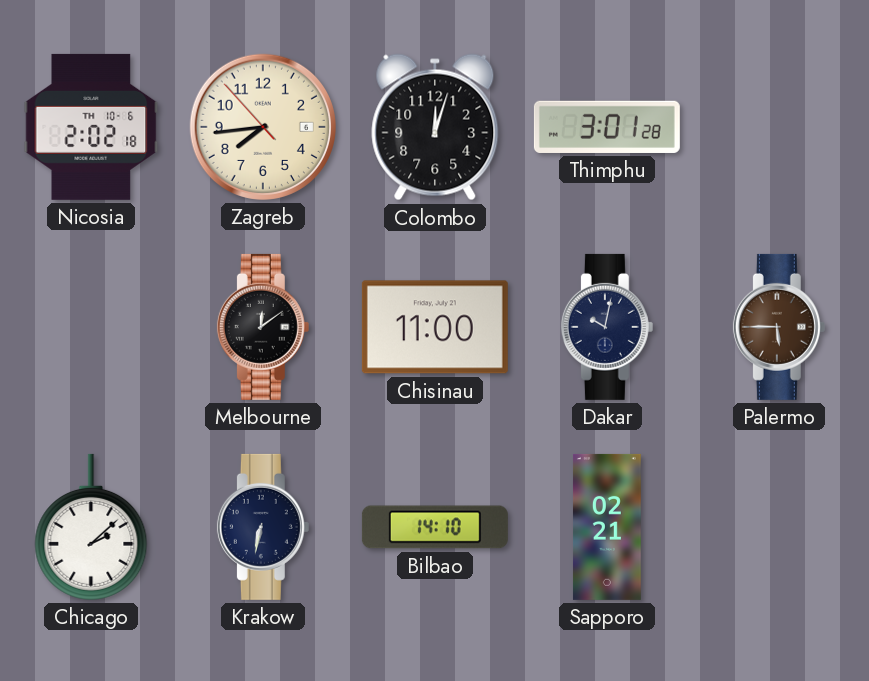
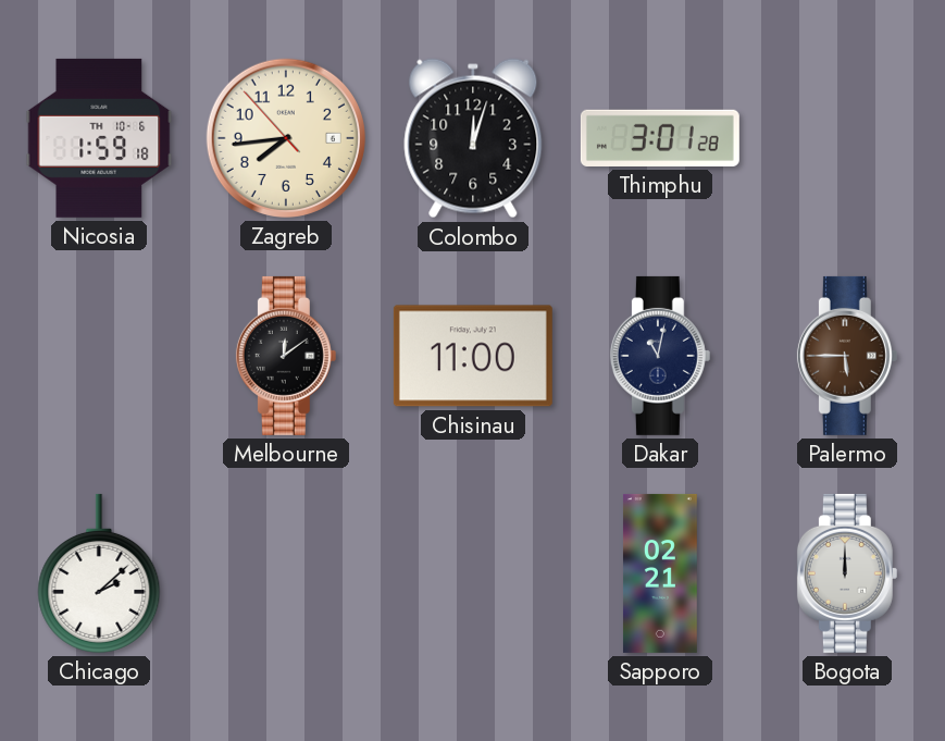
Nicosia: 2:02 -> 1:59
Dakar: 10:02 -> 11:02
Krakow: 6:32 -> none
Bilbao: 14:10 -> none
Bogota: none -> 12:00
